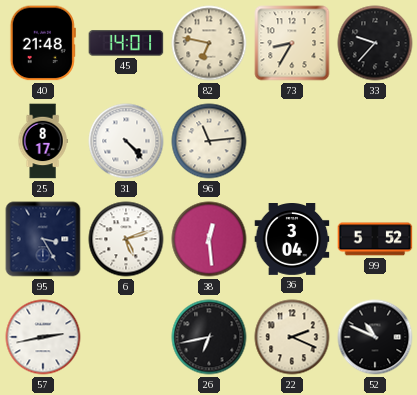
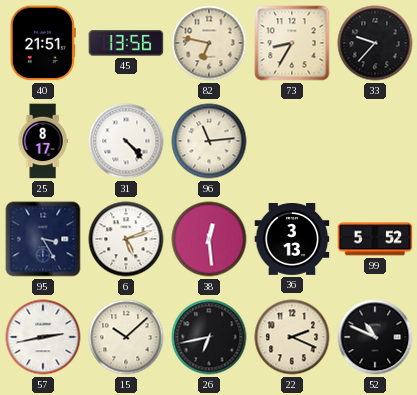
40: 21:48 -> 21:51
45: 14:01 -> 13:56
36: 3:04 -> 3:13
15: none -> 10:08
